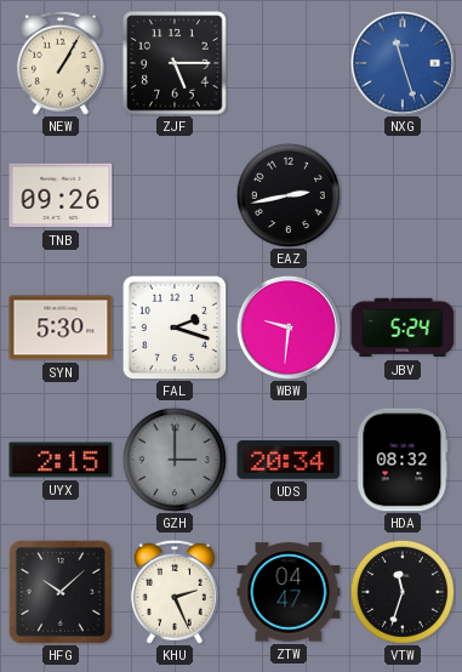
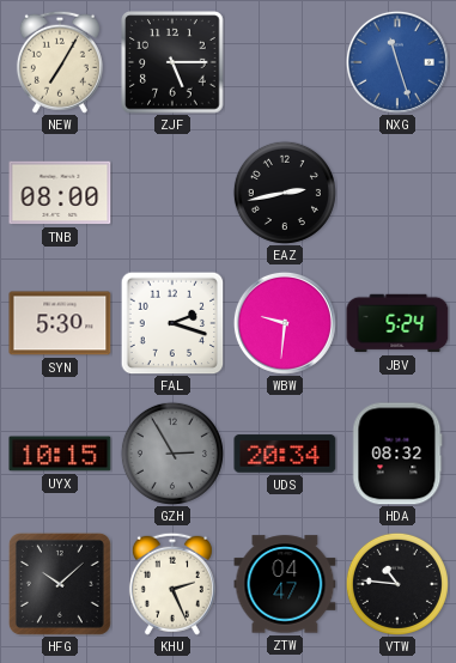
NEW: 1:05 -> 7:05
TNB: 09:26 -> 08:00
UYX: 2:15 -> 10:15
GZH: 3:00 -> 2:55
VTW: 11:33 -> 10:46
